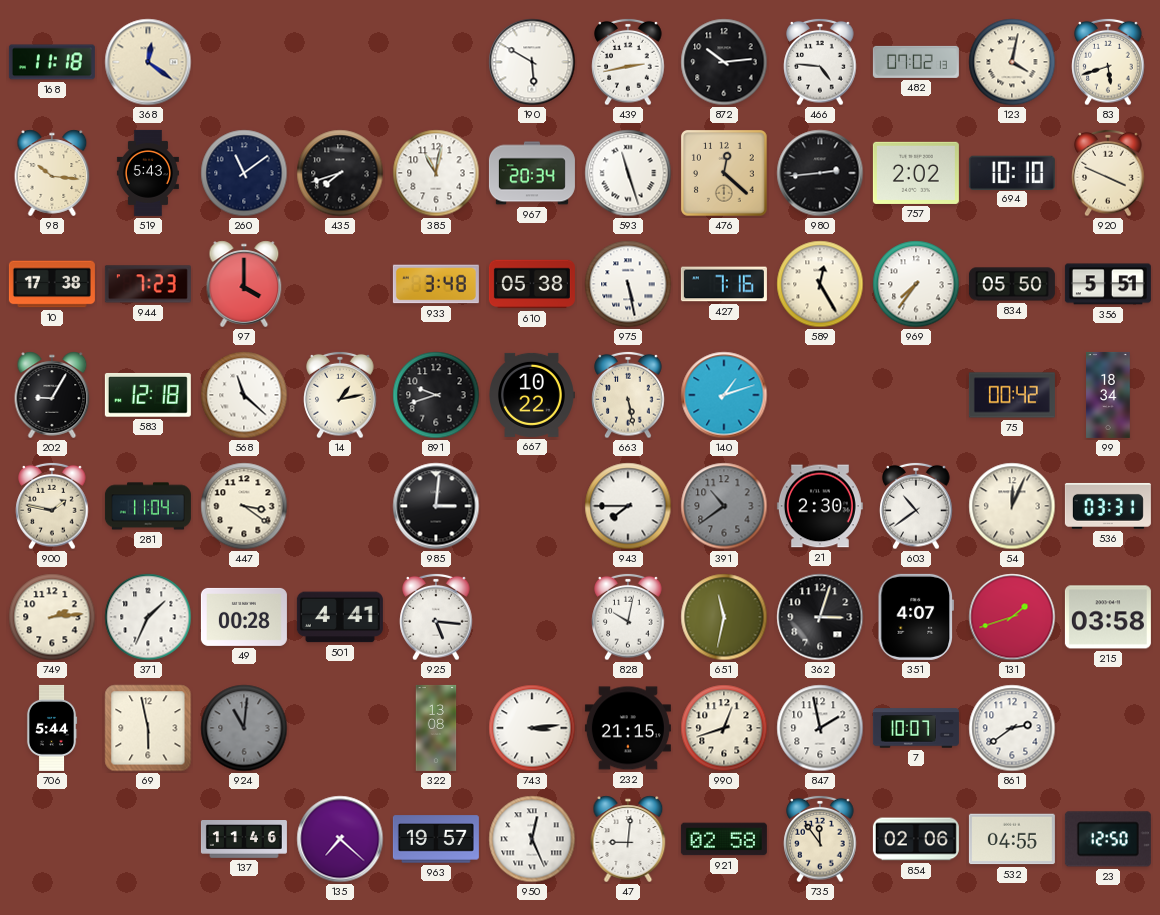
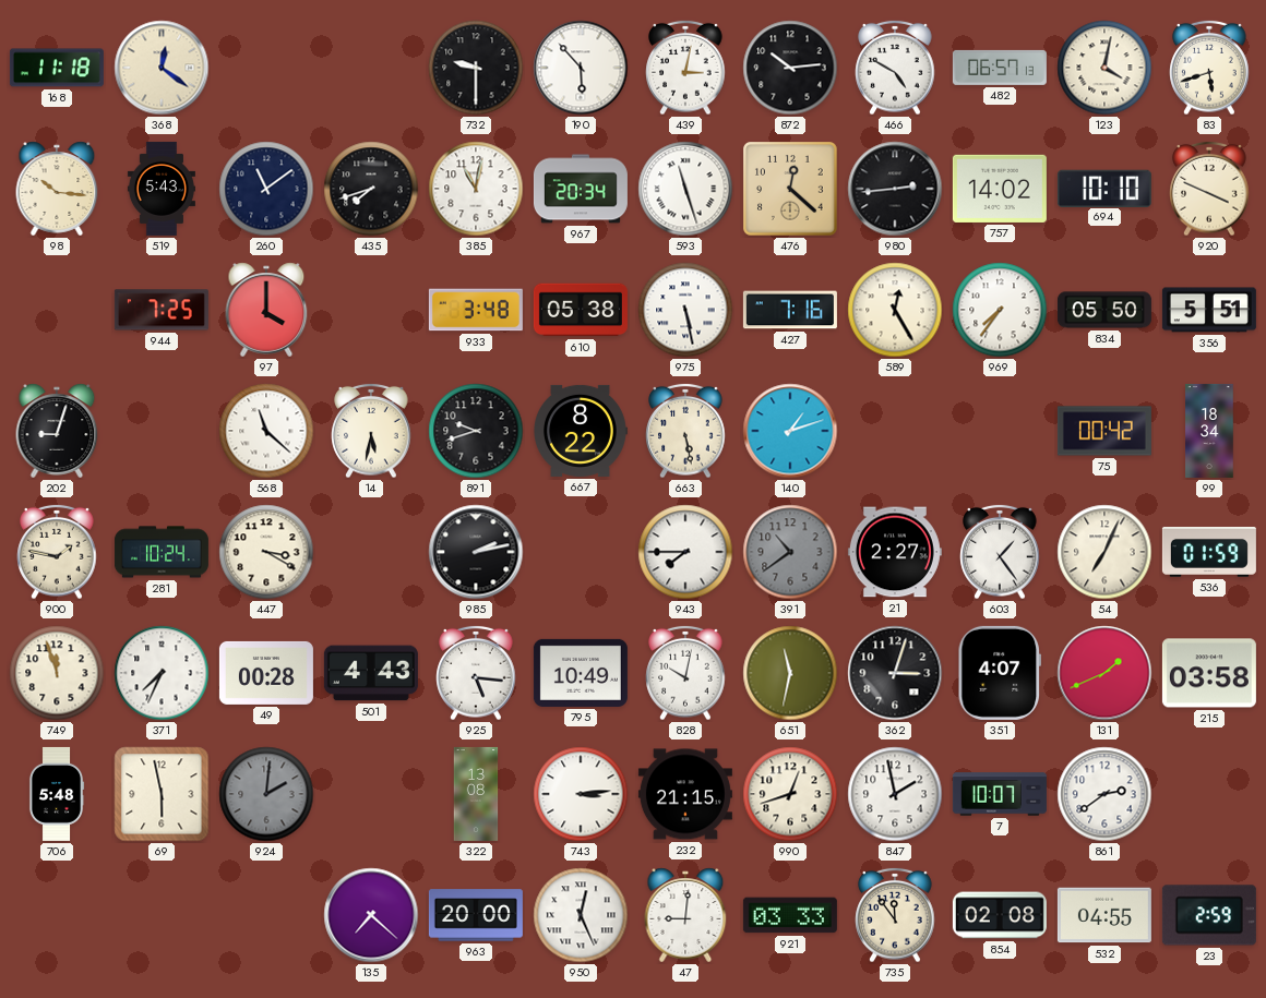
732: none -> 9:30
190: 5:50 -> 5:53
439: 2:43 -> 3:02
466: 4:46 -> 4:50
482: 07:02 -> 06:57
757: 2:02 -> 14:02
10: 17:38 -> none
944: 7:23 -> 7:25
202: 9:05 -> 9:03
583: 12:18 -> none
14: 1:13 -> 5:32
667: 10:22 -> 8:22
281: 11:04 -> 10:24
447: 3:21 -> 3:20
985: 3:01 -> 2:13
21: 2:30 -> 2:27
603: 10:39 -> 1:24
54: 12:04 -> 7:04
536: 03:31 -> 01:59
749: 2:14 -> 11:57
371: 1:34 -> 7:34
501: 4:41 -> 4:43
795: none -> 10:49
131: 1:42 -> 1:41
706: 5:44 -> 5:48
924: 11:01 -> 2:01
137: 11:46 -> none
963: 19:57 -> 20:00
921: 02:58 -> 03:33
854: 02:06 -> 02:08
23: 12:50 -> 2:59
